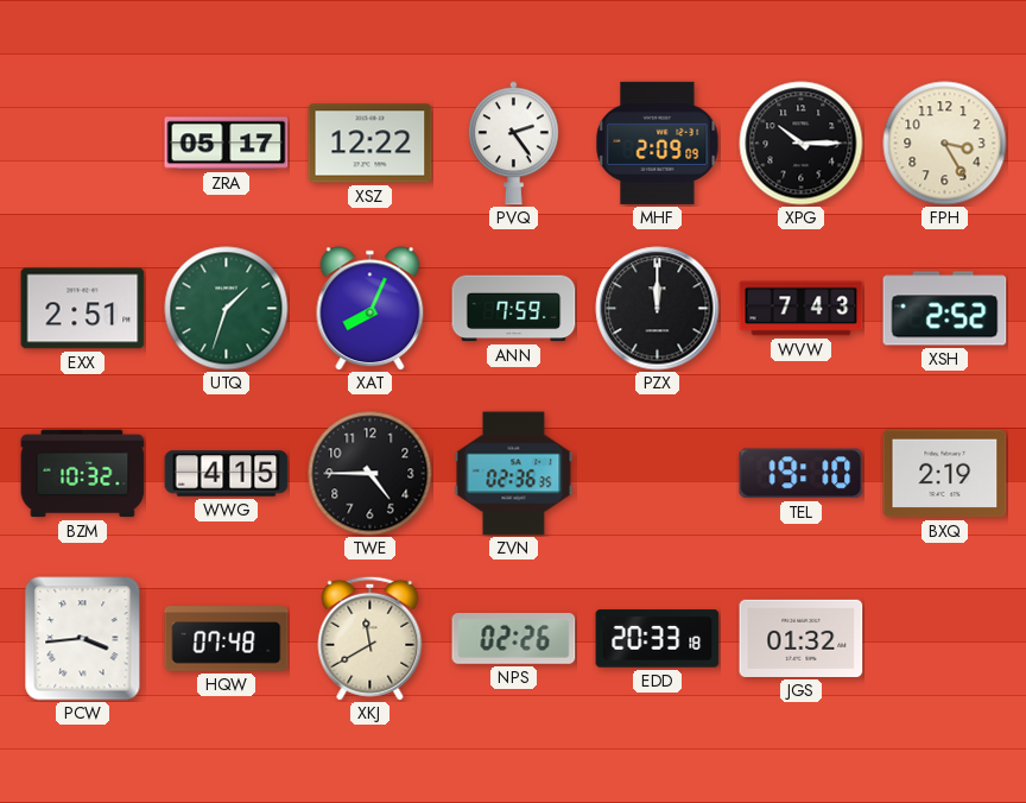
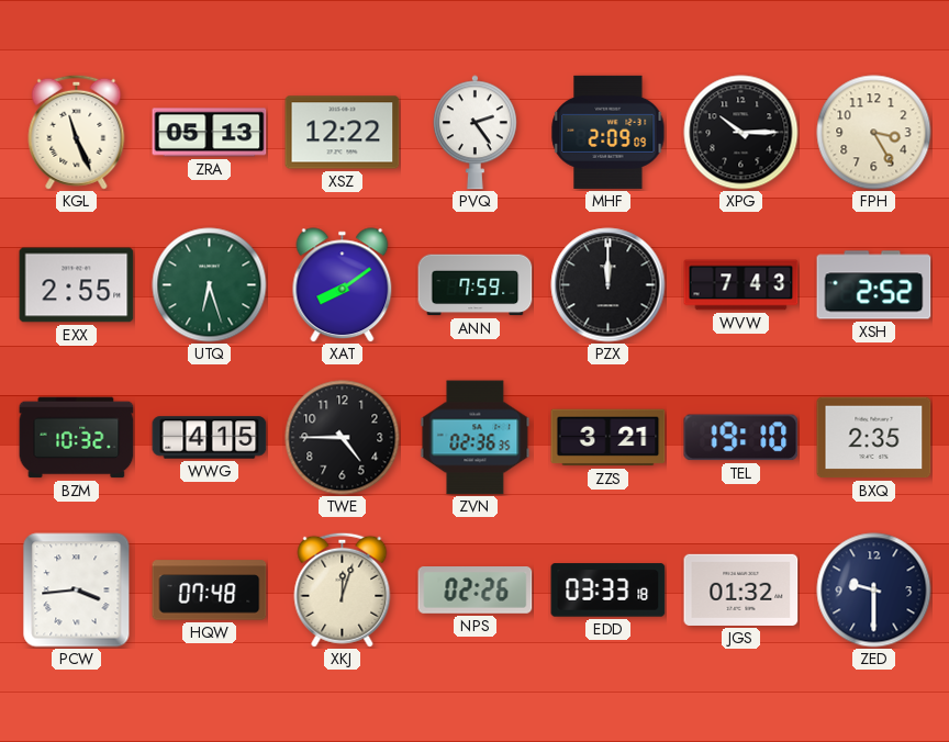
KGL: none -> 11:26
ZRA: 05:17 -> 05:13
EXX: 2:51 -> 2:55
UTQ: 1:33 -> 6:27
XAT: 8:04 -> 8:09
ZZS: none -> 3:21
BXQ: 2:19 -> 2:35
XKJ: 11:40 -> 12:03
EDD: 20:33 -> 03:33
ZED: none -> 9:30
